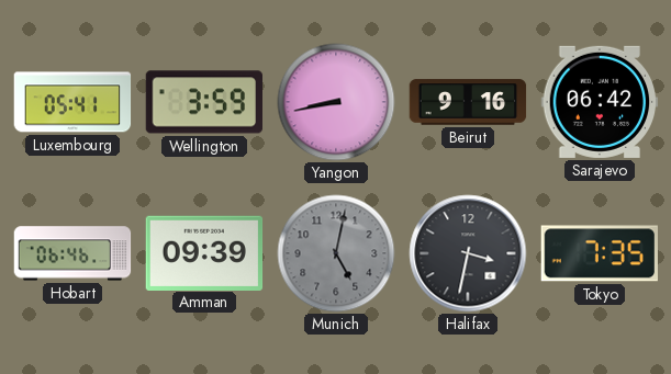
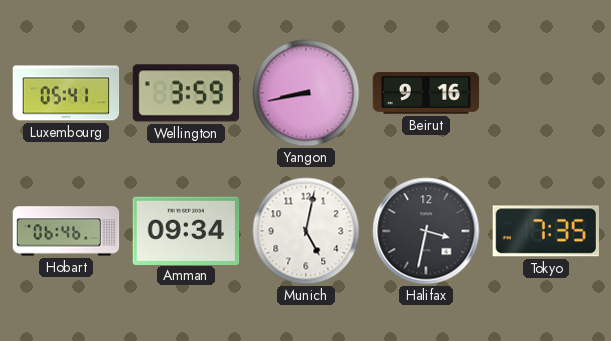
Sarajevo: 06:42 -> none
Amman: 09:39 -> 09:34
Munich dial: grey -> white
